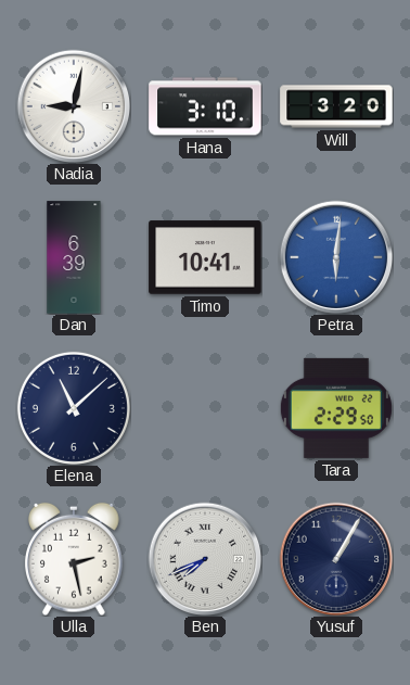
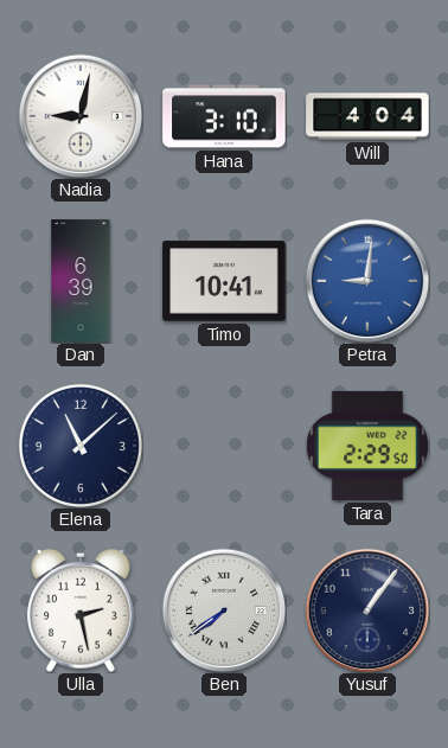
Will: 3:20 -> 4:04
Petra: 6:01 -> 9:01
Ben: 7:41 -> 7:39
Yusuf: 1:05 -> 1:06
